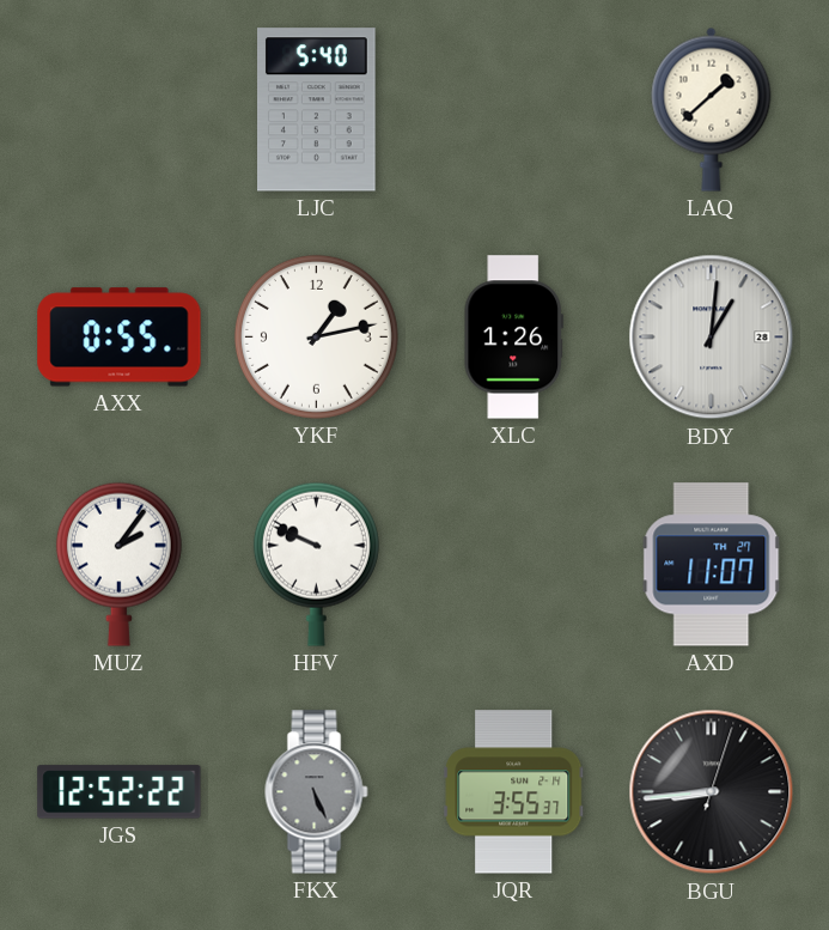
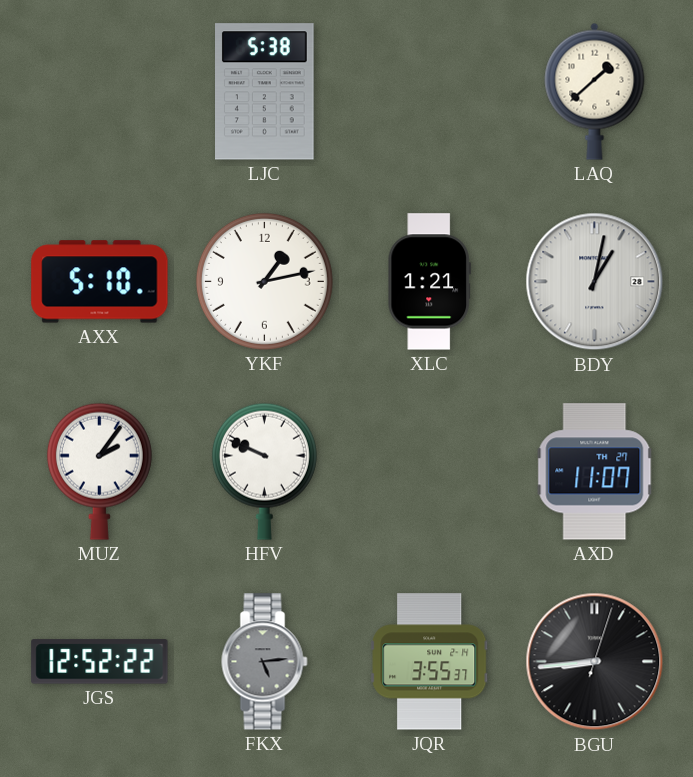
LJC: 5:40 -> 5:38
AXX: 0:55 -> 5:10
XLC: 1:26 -> 1:21
BDY: 1:01 -> 1:02
FKX: 5:26 -> 5:14
